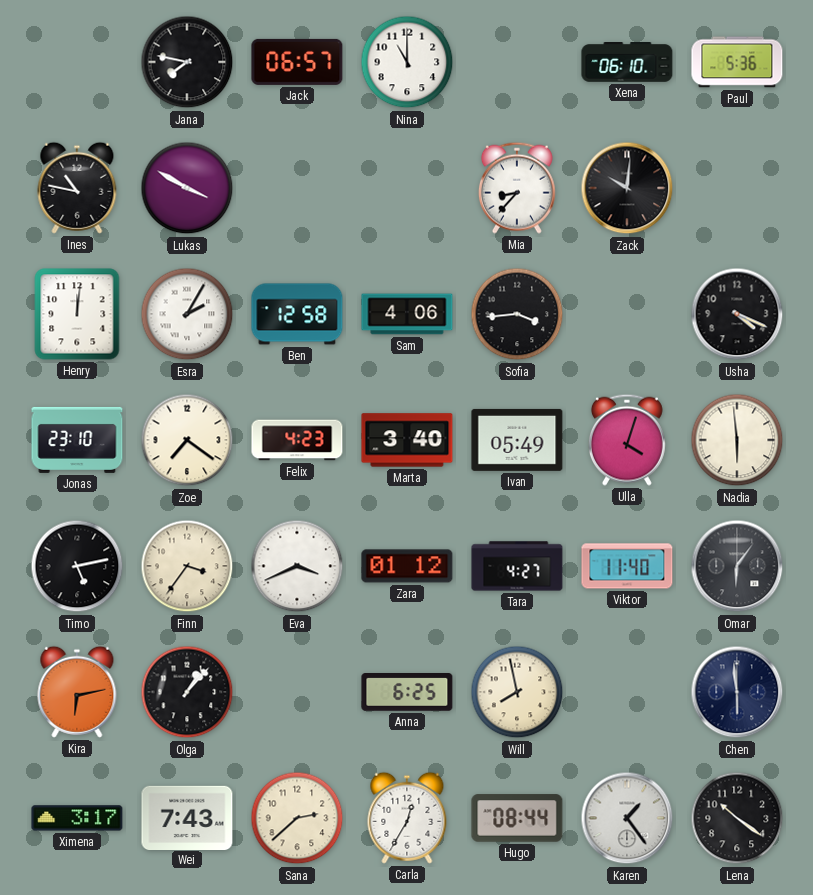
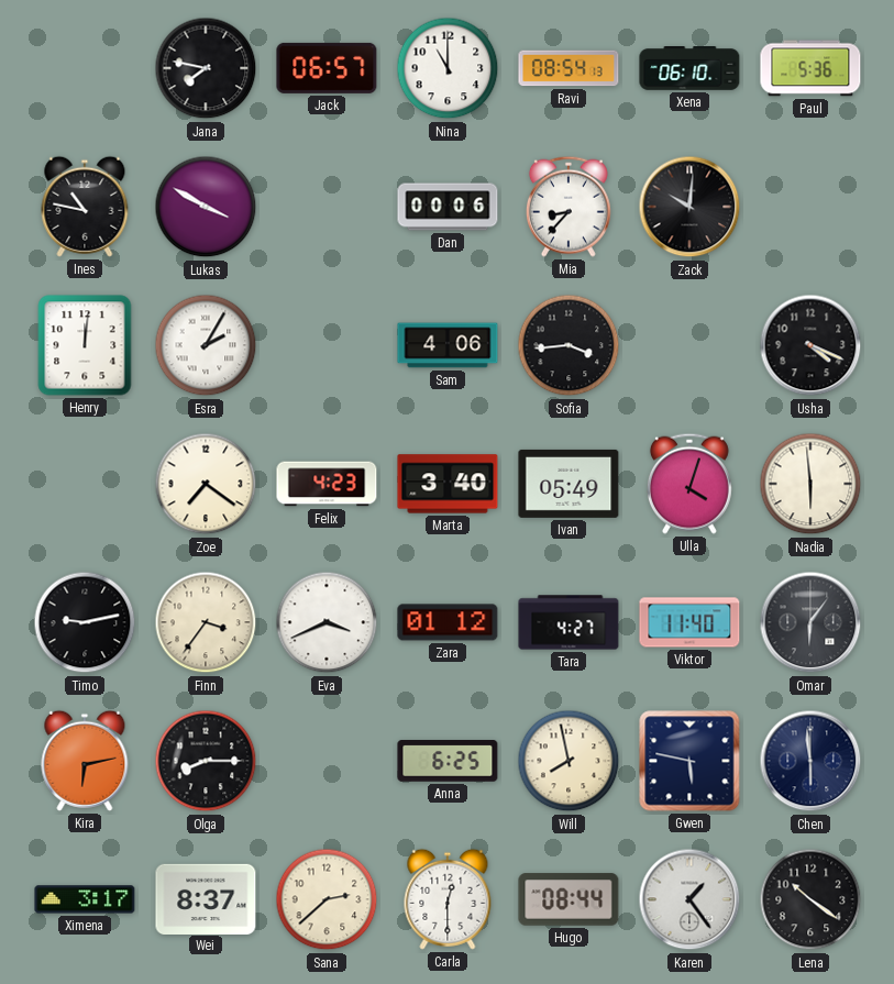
Ravi: none -> 08:54
Dan: none -> 00:06
Ben: 12:58 -> none
Jonas: 23:10 -> none
Timo: 5:13 -> 9:13
Olga: 1:07 -> 8:15
Gwen: none -> 5:47
Wei: 7:43 -> 8:37
Carla: 12:35 -> 12:30
